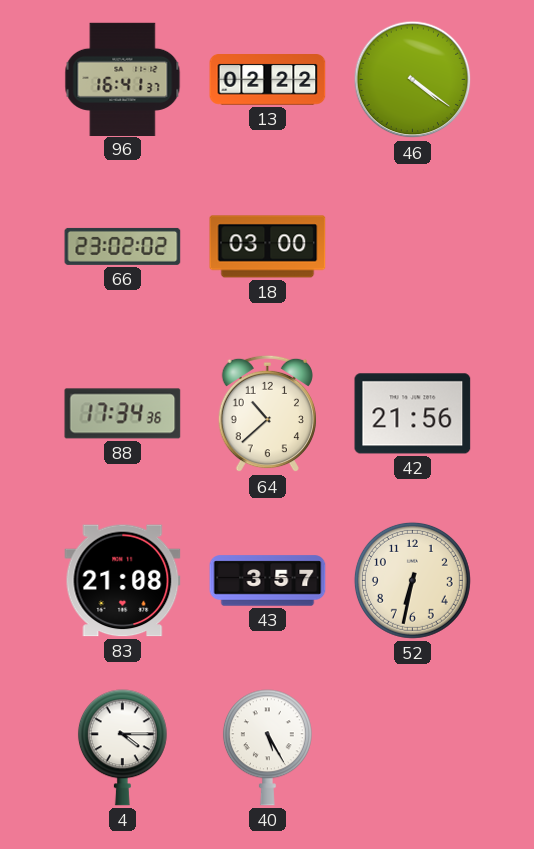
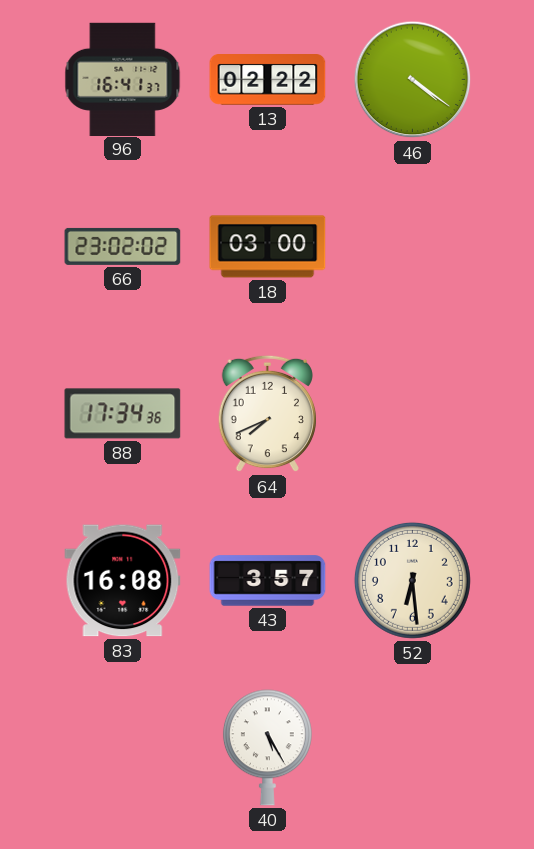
64: 10:38 -> 7:41
42: 21:56 -> none
83: 21:08 -> 16:08
52: 6:32 -> 6:29
4: 4:15 -> none
